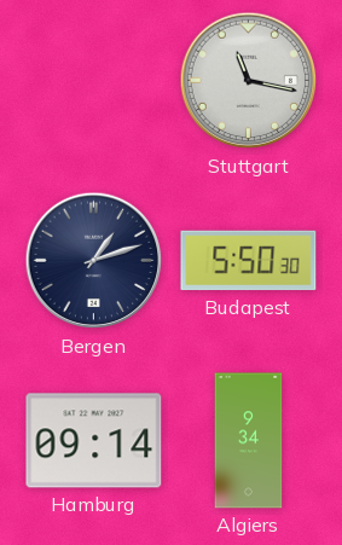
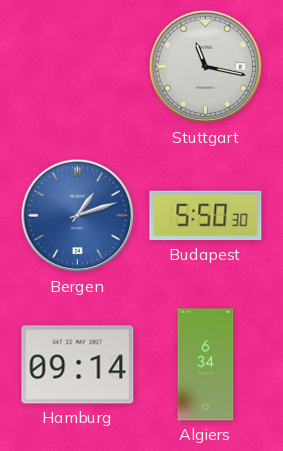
Bergen dial: navy -> blue
Algiers: 9:34 -> 6:34
